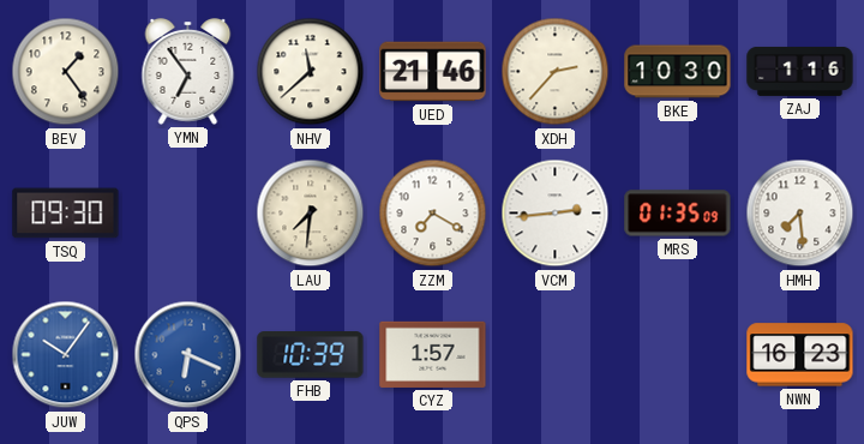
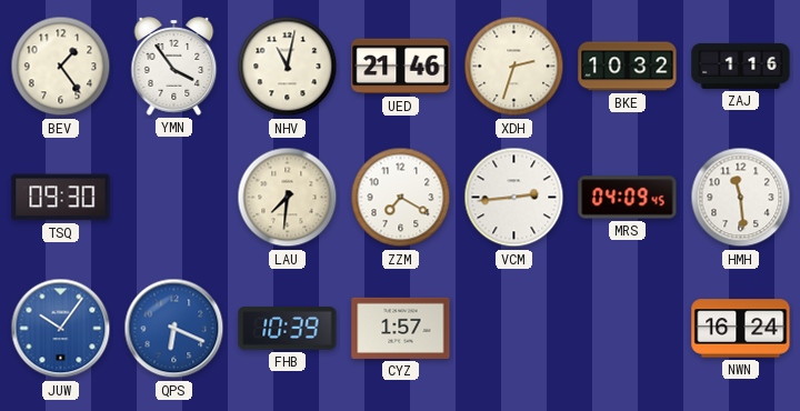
YMN: 6:54 -> 3:54
NHV: 11:38 -> 11:02
XDH: 2:37 -> 2:33
BKE: 10:30 -> 10:32
MRS: 01:35 -> 04:09
HMH: 7:29 -> 11:29
NWN: 16:23 -> 16:24
